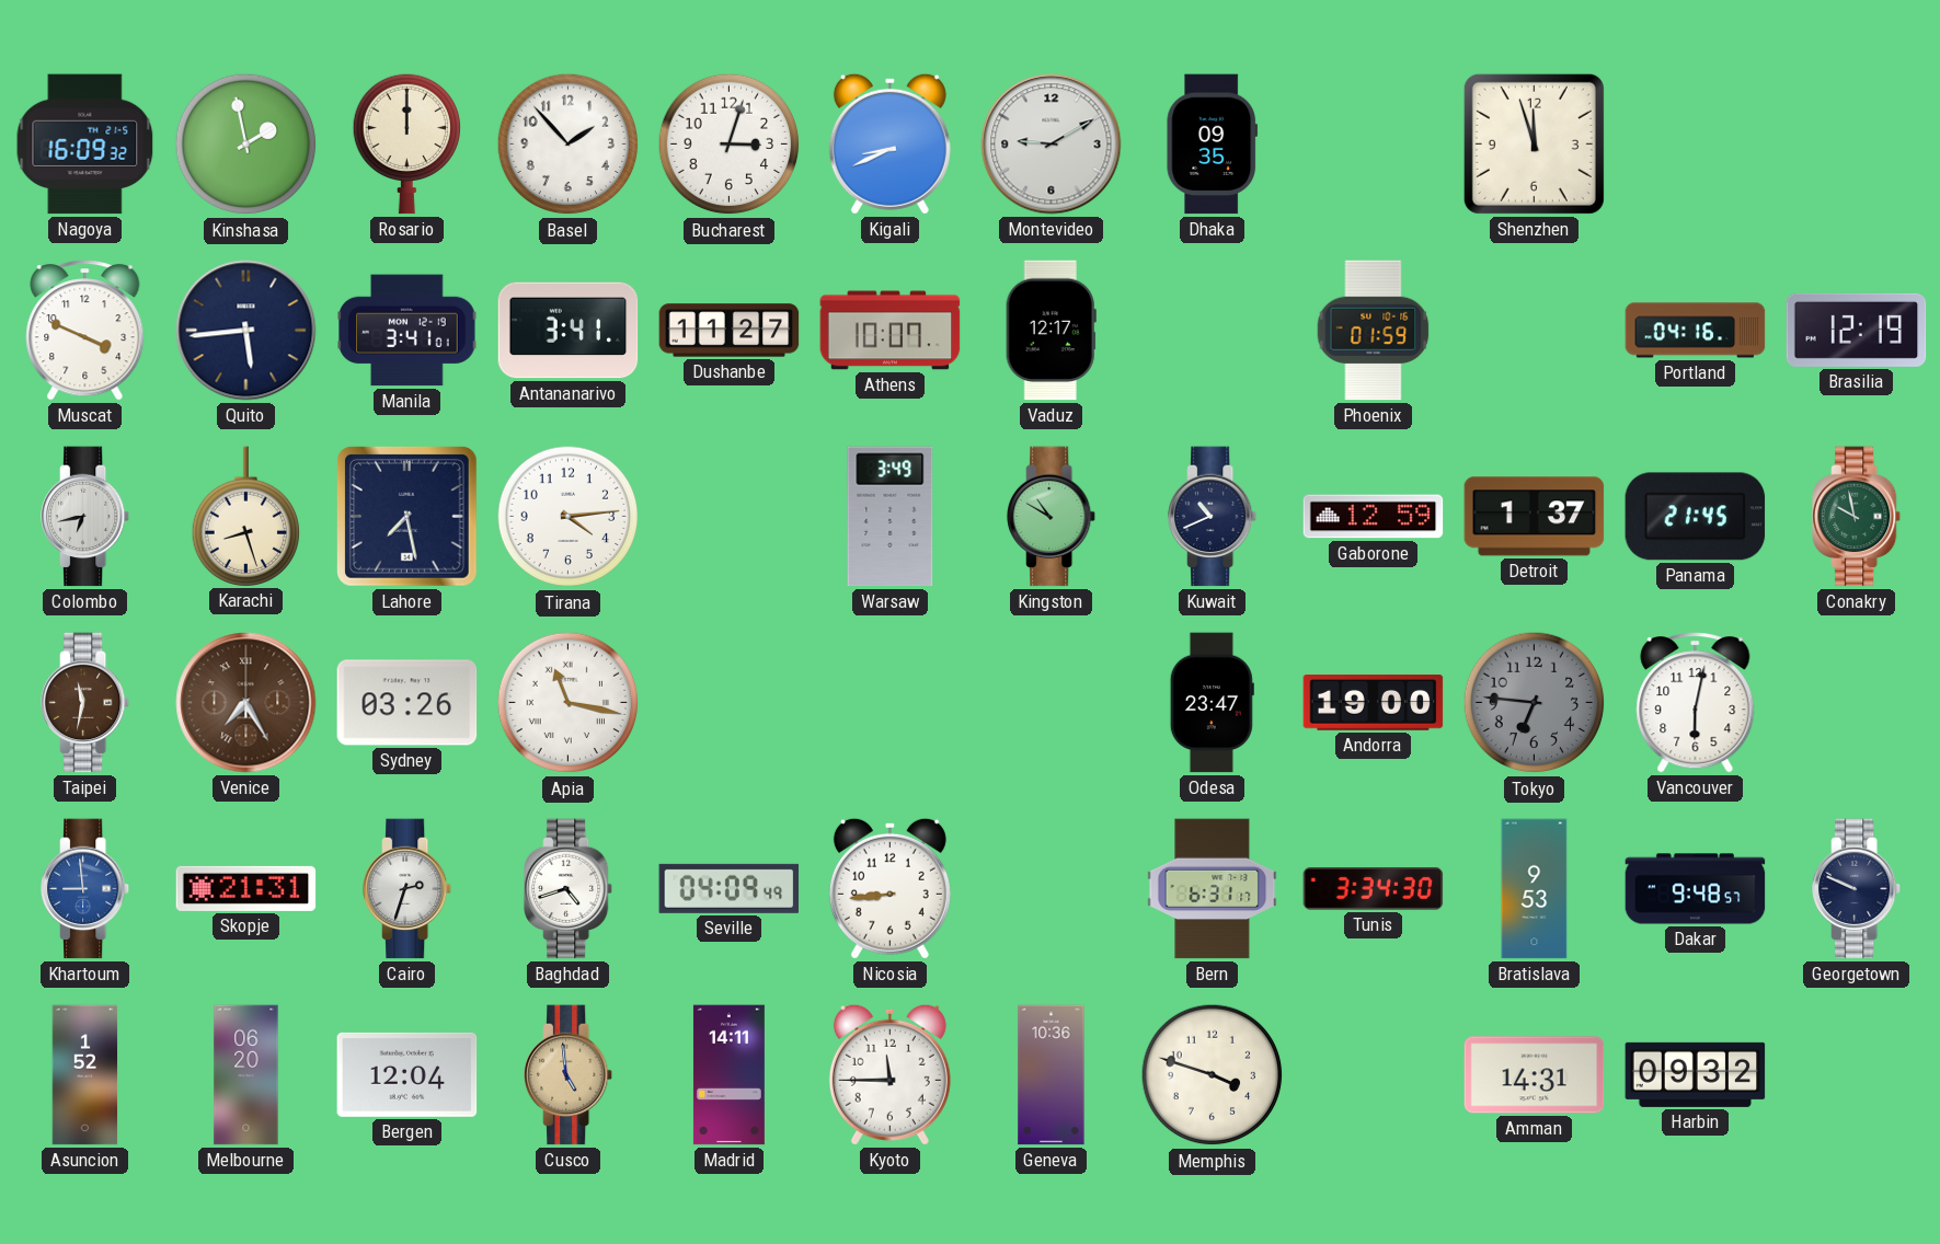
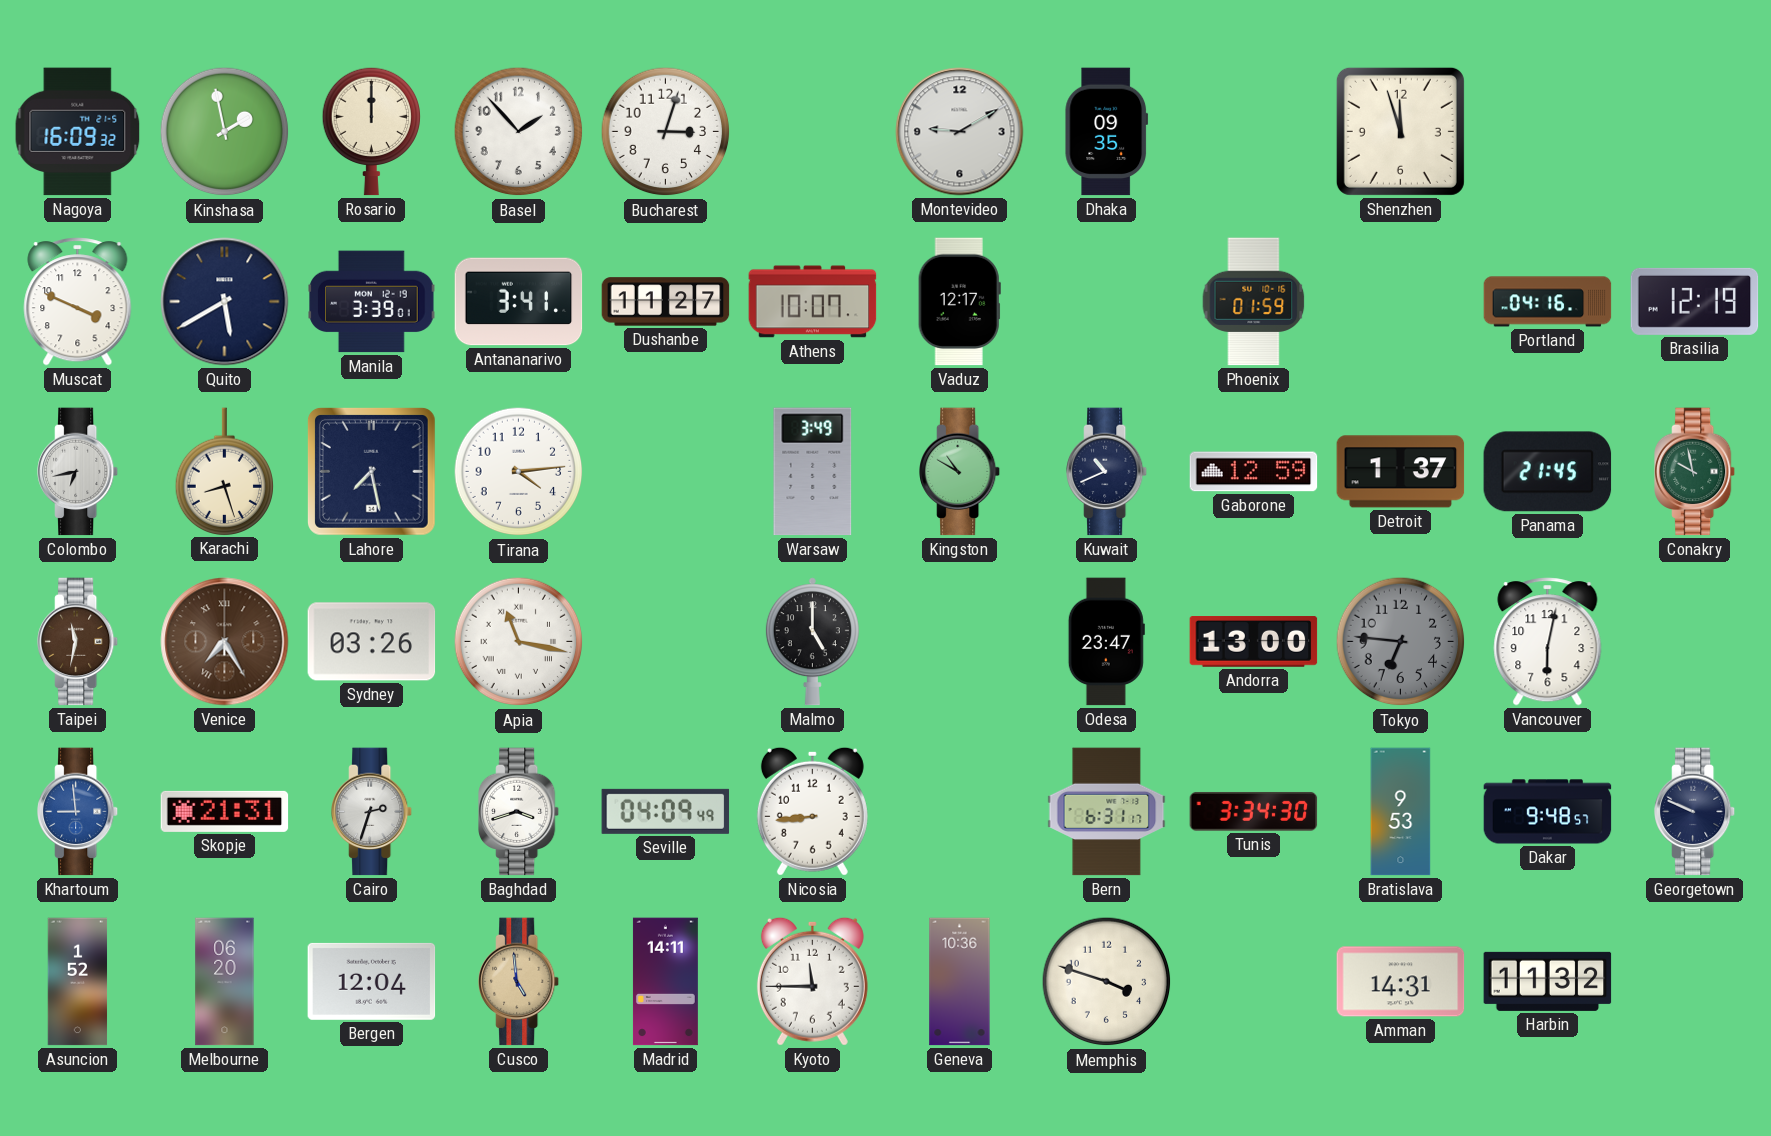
Kigali: 8:41 -> none
Quito: 5:44 -> 5:40
Manila: 3:41 -> 3:39
Malmo: none -> 5:00
Andorra: 19:00 -> 13:00
Baghdad: 4:42 -> 3:42
Harbin: 09:32 -> 11:32
